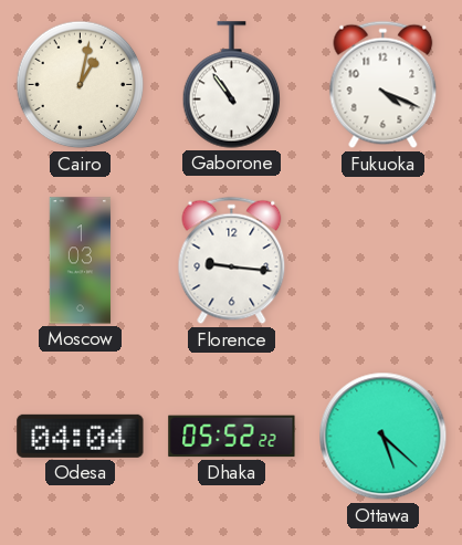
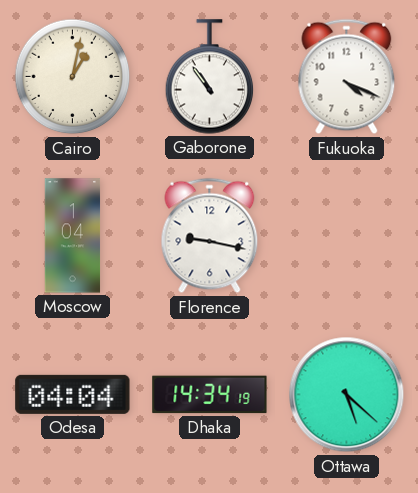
Moscow: 1:03 -> 1:04
Florence: 9:16 -> 9:17
Dhaka: 05:52 -> 14:34
